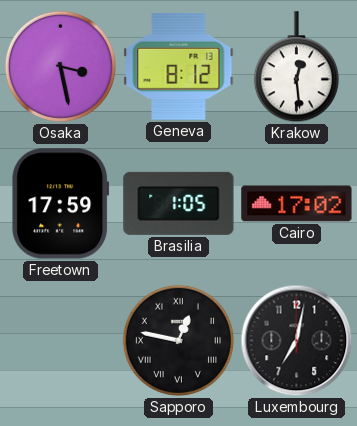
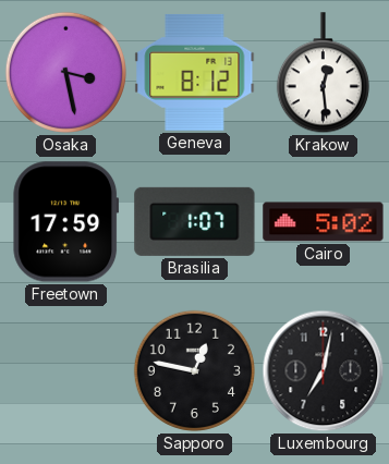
Brasilia: 1:05 -> 1:07
Cairo: 17:02 -> 5:02
Sapporo numerals: Roman -> Arabic
